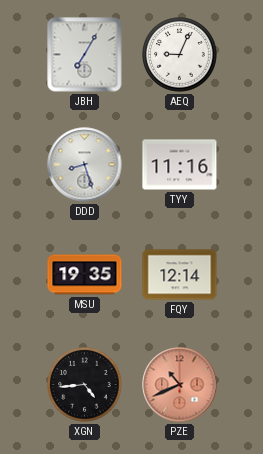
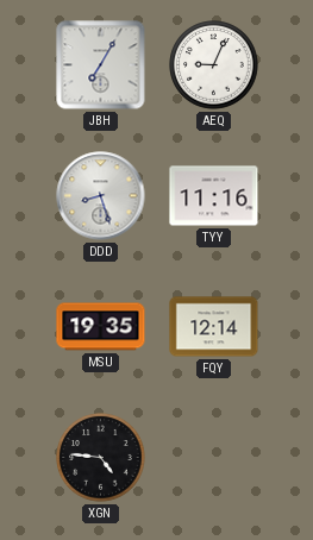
XGN: 4:44 -> 4:46
PZE: 10:41 -> none
